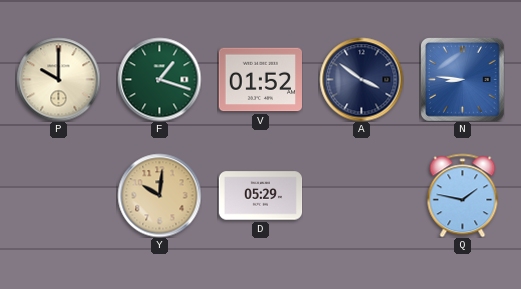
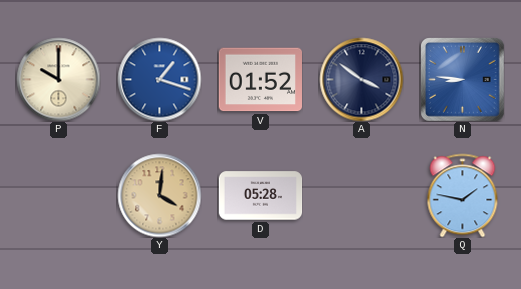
F dial: green -> blue
Y: 10:01 -> 4:01
D: 05:29 -> 05:28
